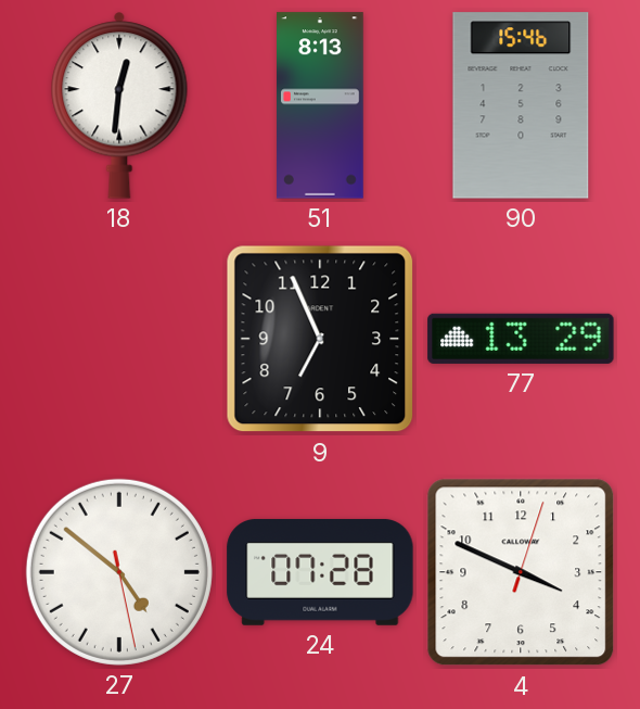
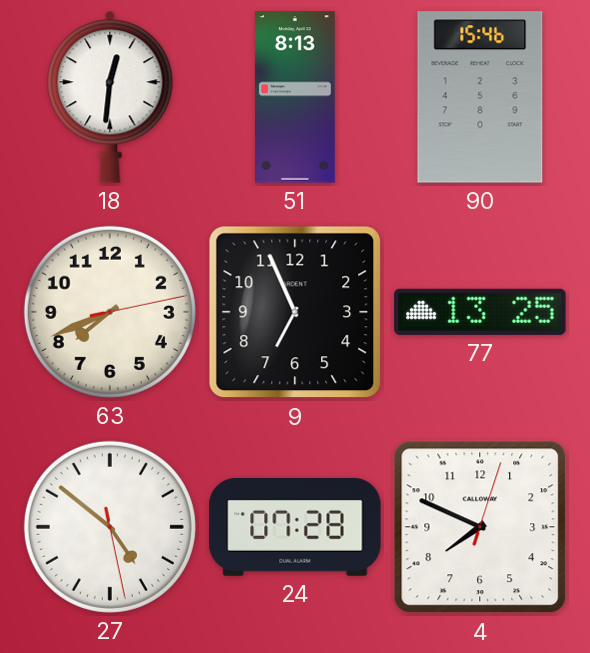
63: none -> 7:41
77: 13:29 -> 13:25
4: 3:49 -> 7:49
